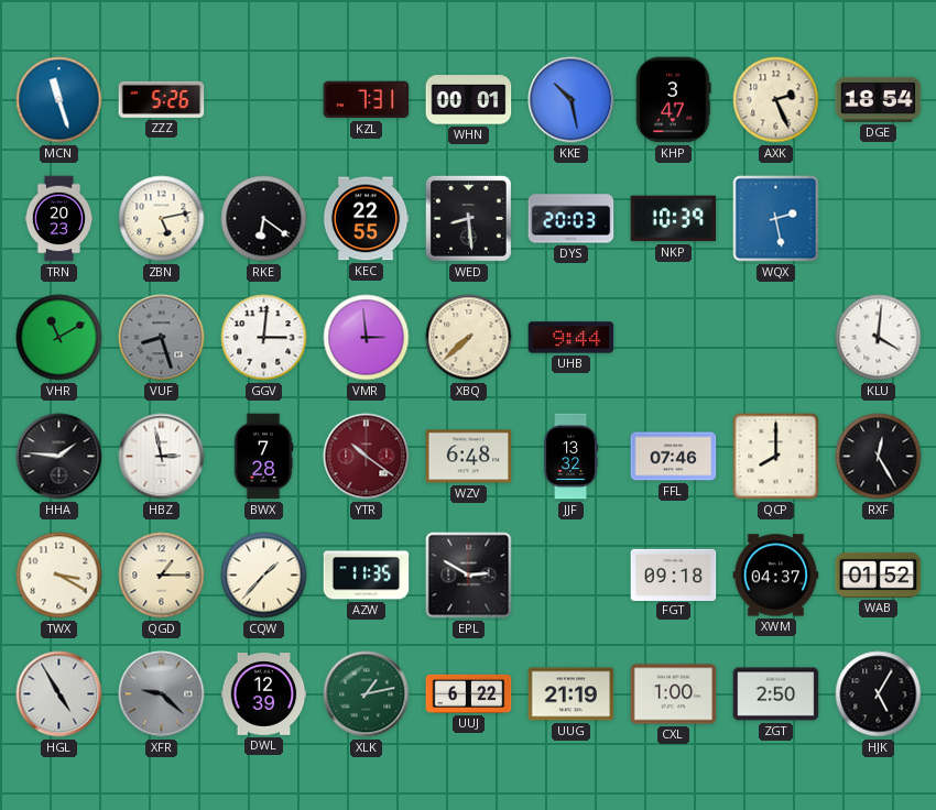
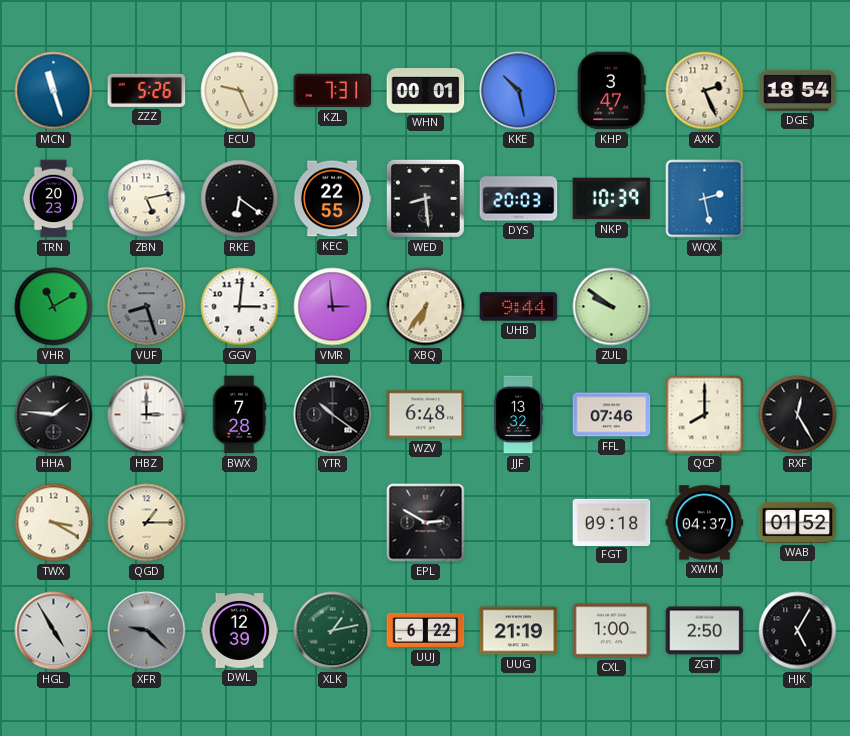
ECU: none -> 9:26
XBQ: 7:38 -> 6:36
ZUL: none -> 9:51
KLU: 4:01 -> none
HBZ: 2:58 -> 3:00
YTR dial: burgundy -> black
CQW: 1:37 -> none
AZW: 11:35 -> none
